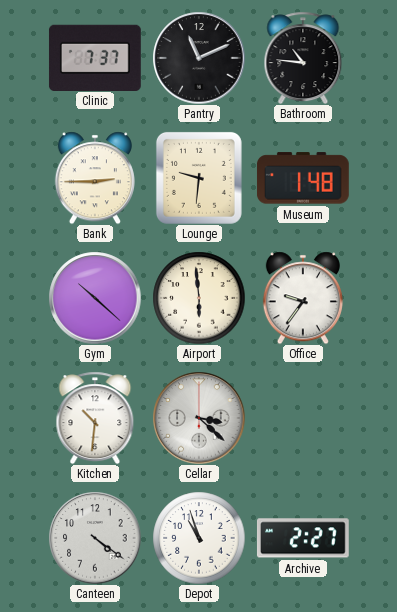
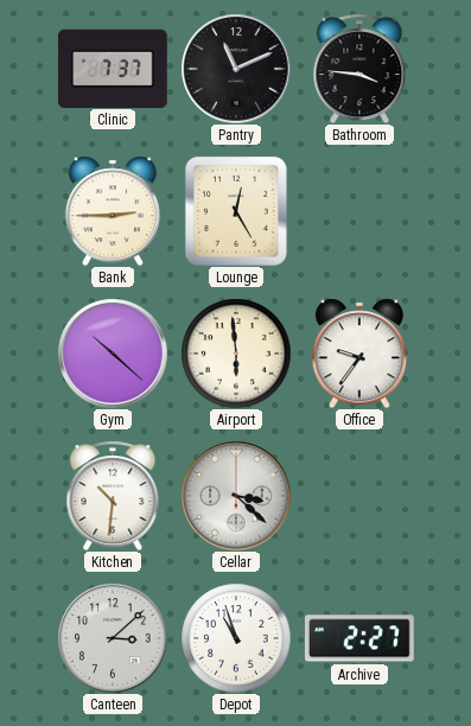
Bathroom: 10:46 -> 3:46
Lounge: 9:31 -> 12:25
Museum: 1:48 -> none
Canteen: 4:21 -> 3:08
